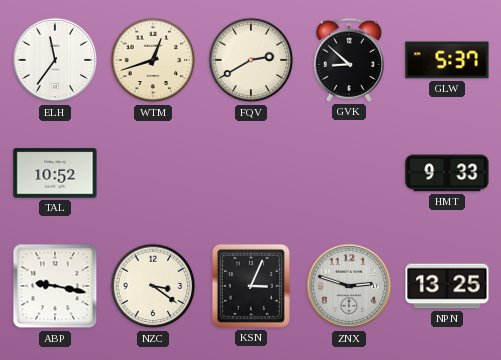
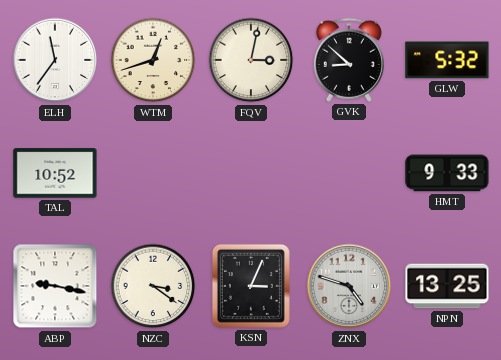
FQV: 2:40 -> 3:02
GLW: 5:37 -> 5:32
ZNX: 2:48 -> 4:48
